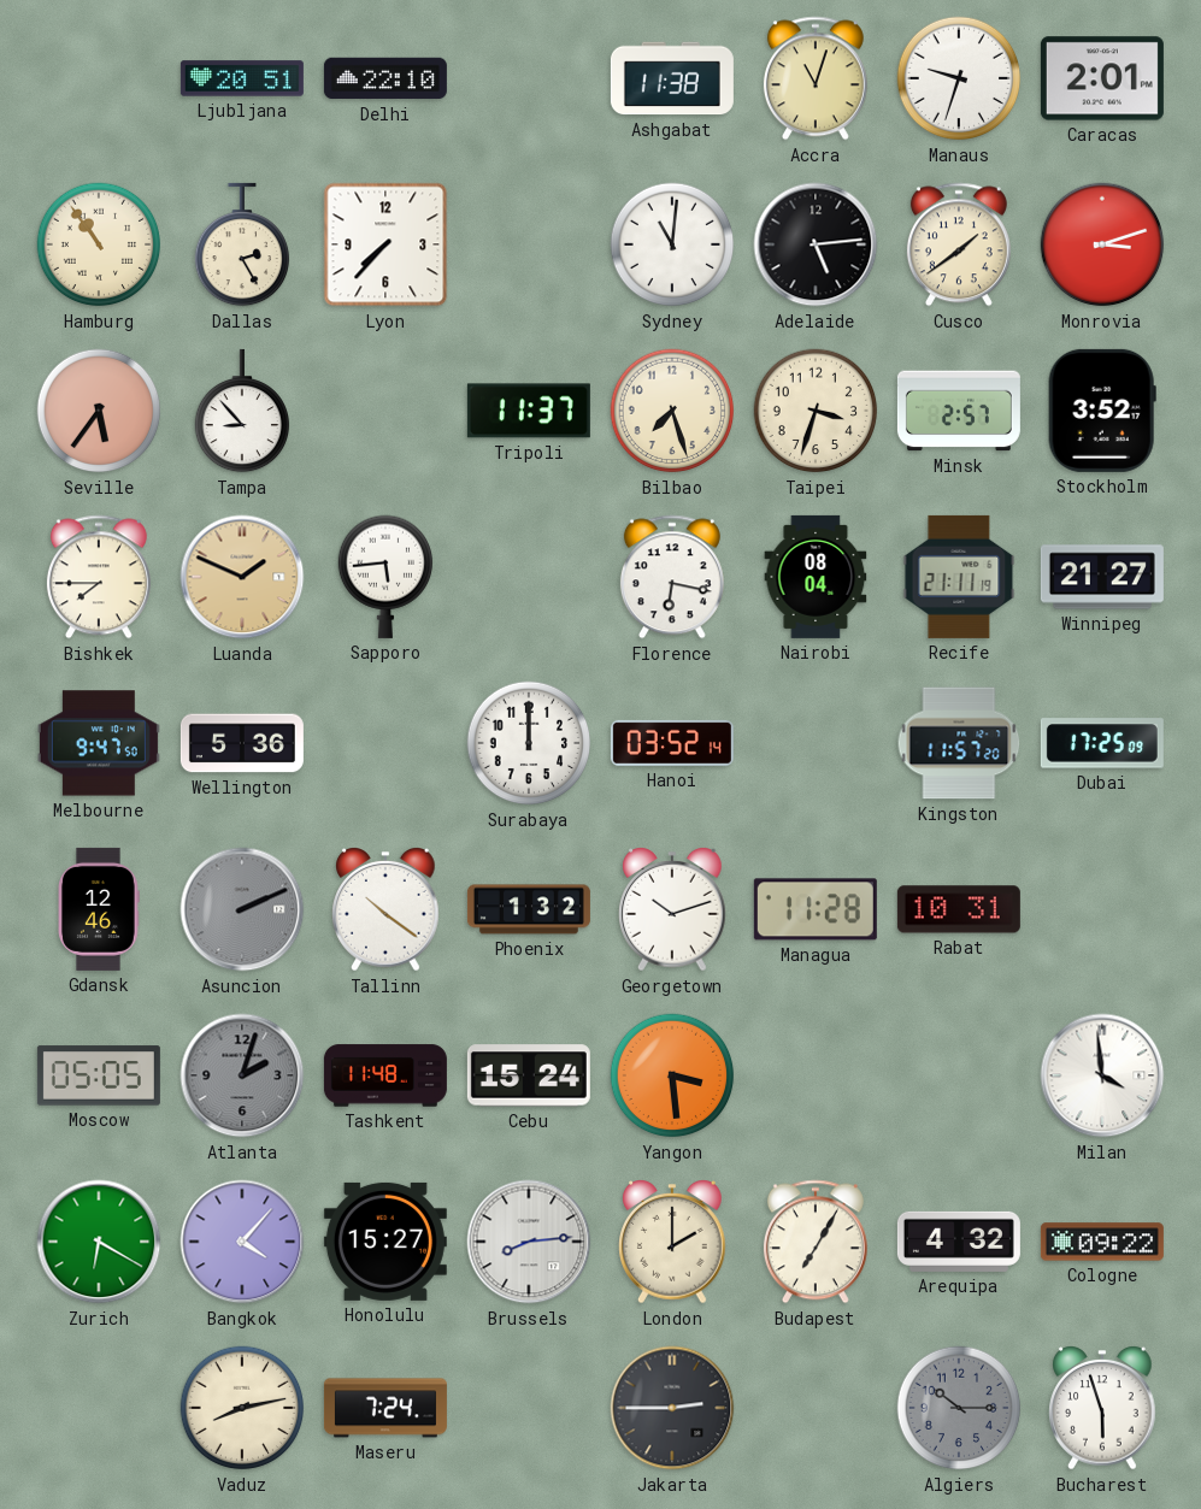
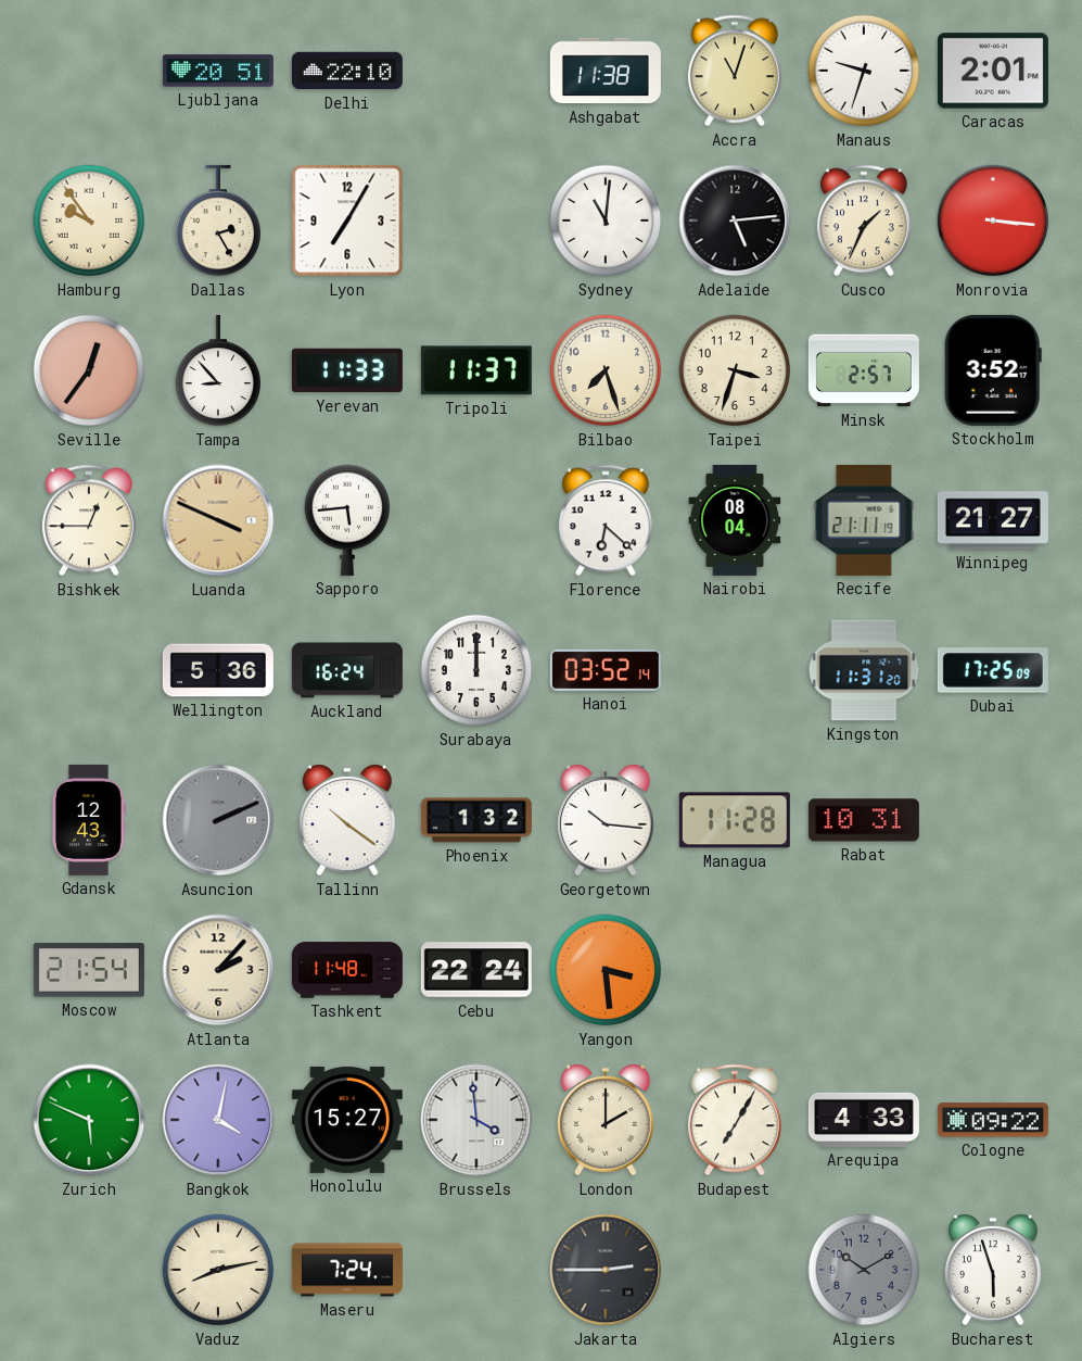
Hamburg: 10:54 -> 9:54
Lyon: 7:37 -> 7:05
Cusco: 1:39 -> 1:34
Monrovia: 3:12 -> 3:16
Seville: 5:36 -> 12:36
Yerevan: none -> 11:33
Bishkek: 7:45 -> 12:45
Luanda: 1:49 -> 3:49
Florence: 6:17 -> 6:22
Melbourne: 9:47 -> none
Auckland: none -> 16:24
Kingston: 11:57 -> 11:31
Gdansk: 12:46 -> 12:43
Georgetown: 10:12 -> 10:16
Moscow: 05:05 -> 21:54
Atlanta: 2:03 -> 2:07
Atlanta dial: grey -> cream
Cebu: 15:24 -> 22:24
Milan: 3:59 -> none
Zurich: 6:20 -> 5:49
Bangkok: 4:07 -> 4:02
Brussels: 8:14 -> 3:59
Arequipa: 4:32 -> 4:33
Algiers: 10:15 -> 10:10
